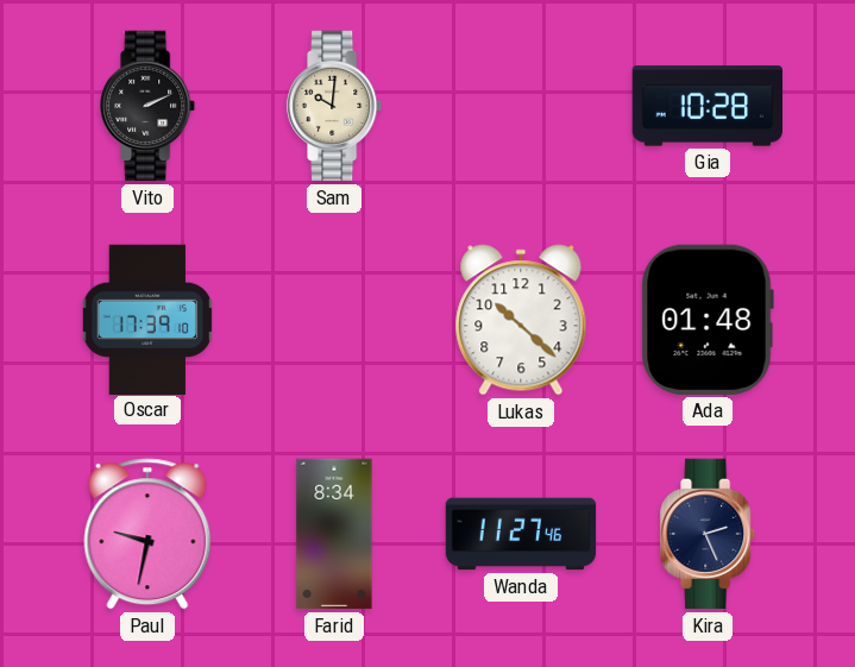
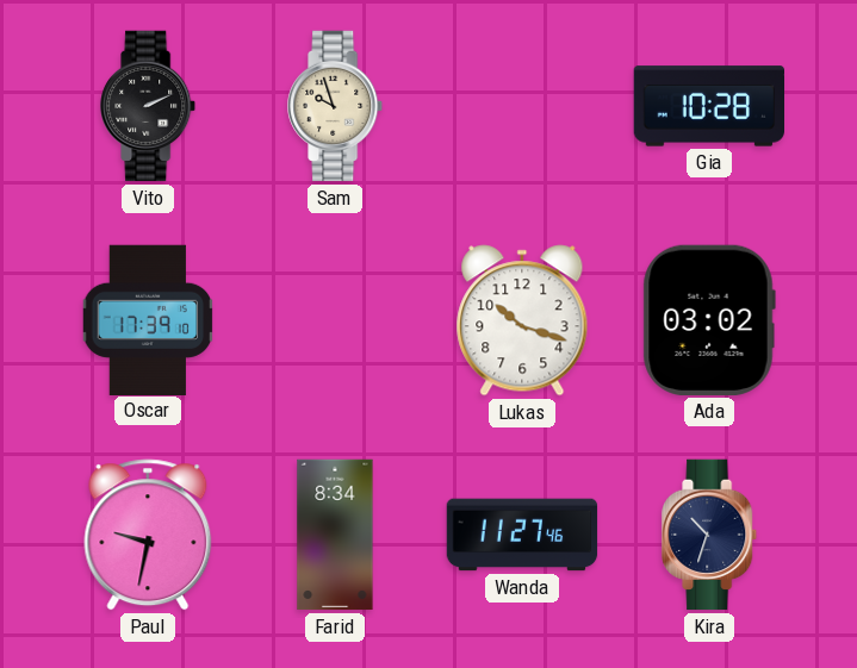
Sam: 10:01 -> 9:57
Lukas: 10:22 -> 10:18
Ada: 01:48 -> 03:02
Kira: 2:26 -> 10:33
